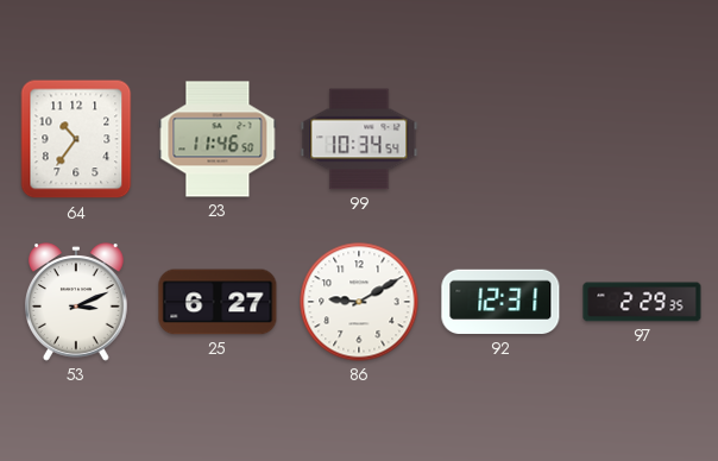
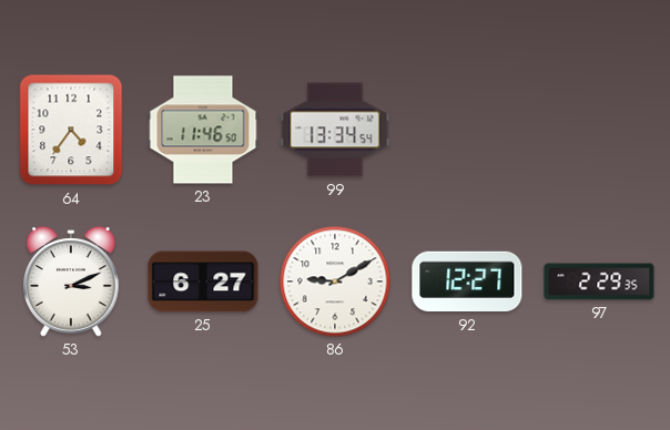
64: 10:36 -> 4:36
99: 10:34 -> 13:34
92: 12:31 -> 12:27
